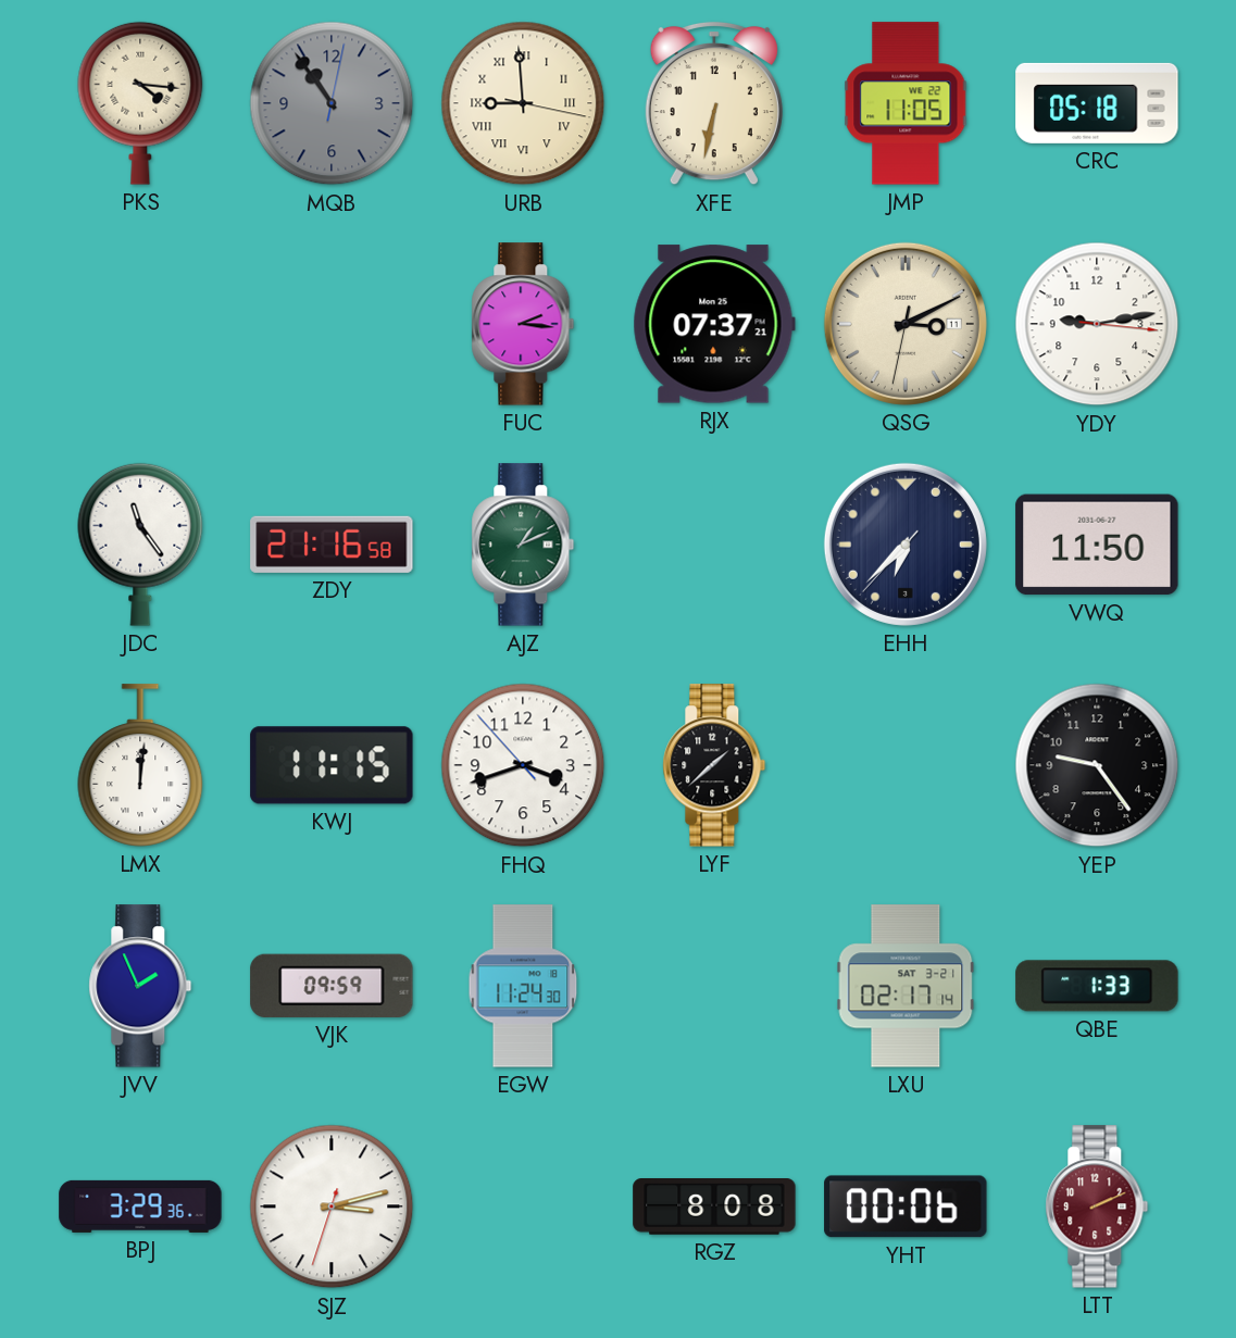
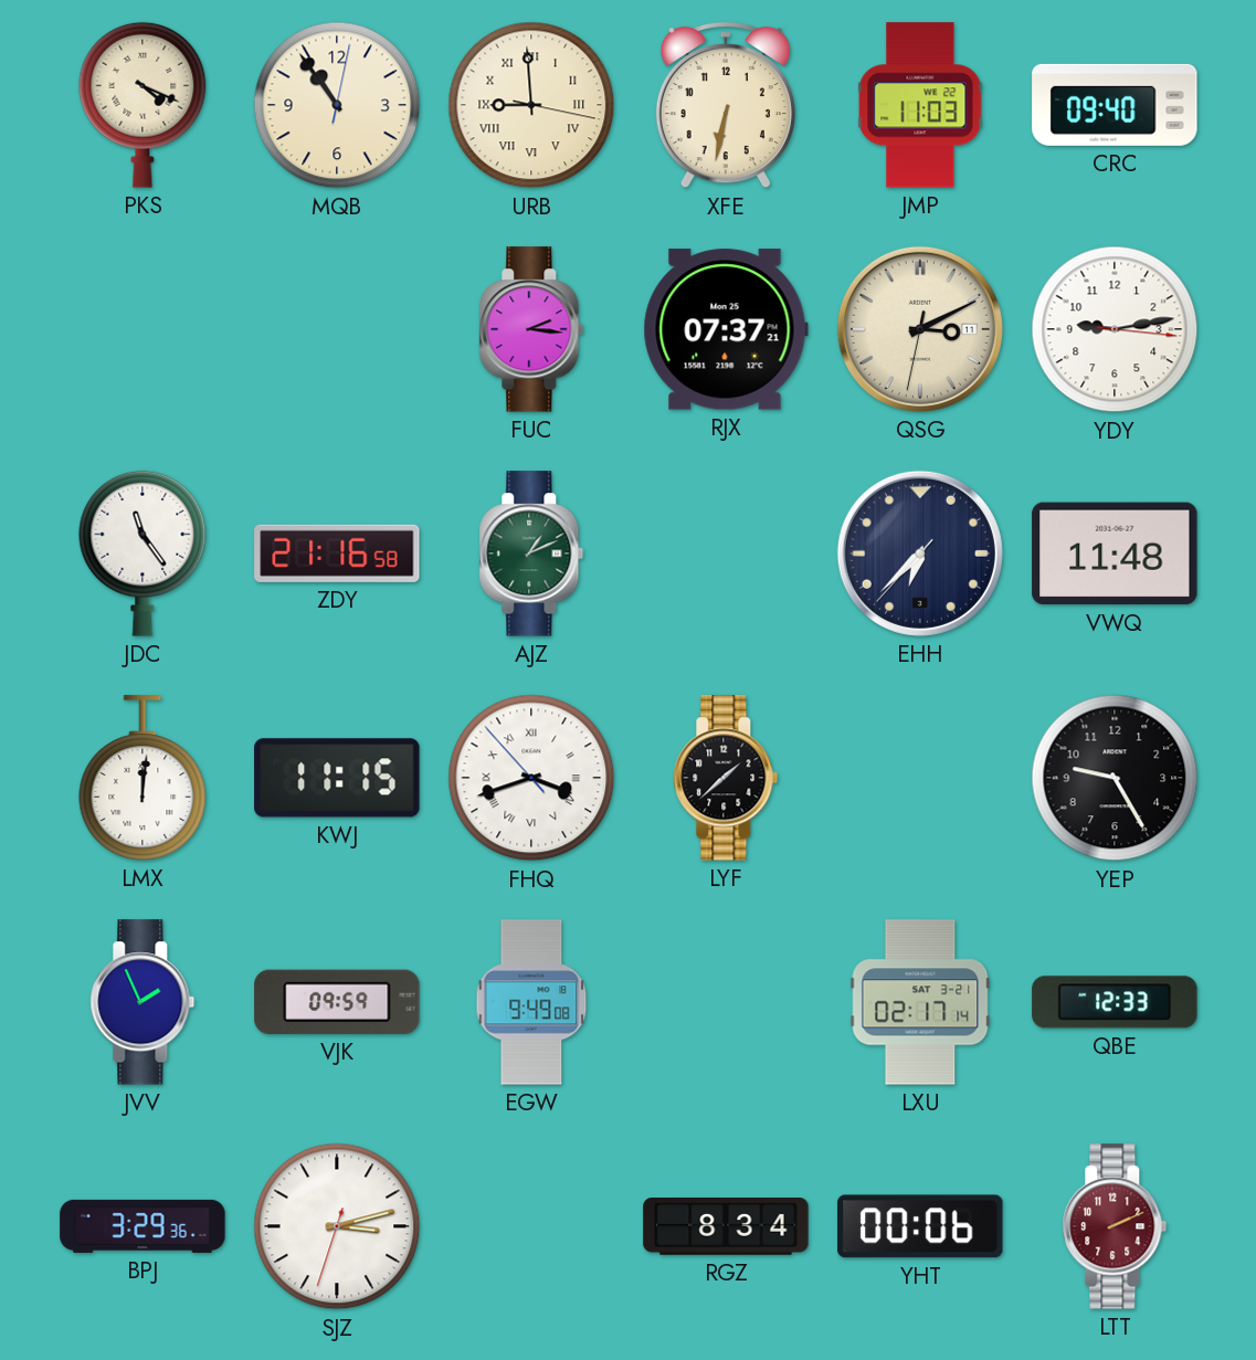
PKS: 4:16 -> 4:19
MQB dial: grey -> cream
JMP: 11:05 -> 11:03
CRC: 05:18 -> 09:40
VWQ: 11:50 -> 11:48
FHQ numerals: Arabic -> Roman
YEP: 9:24 -> 9:25
EGW: 11:24 -> 9:49
QBE: 1:33 -> 12:33
RGZ: 8:08 -> 8:34
